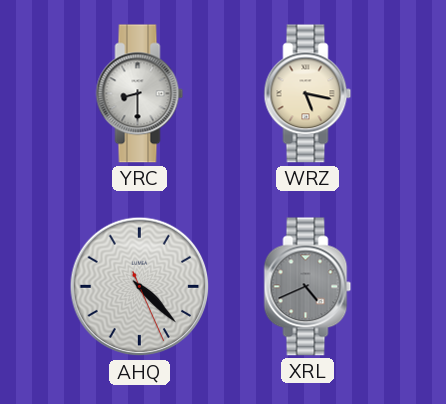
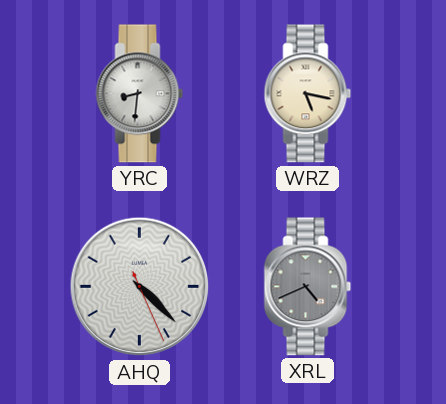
YRC: 8:30 -> 8:31
